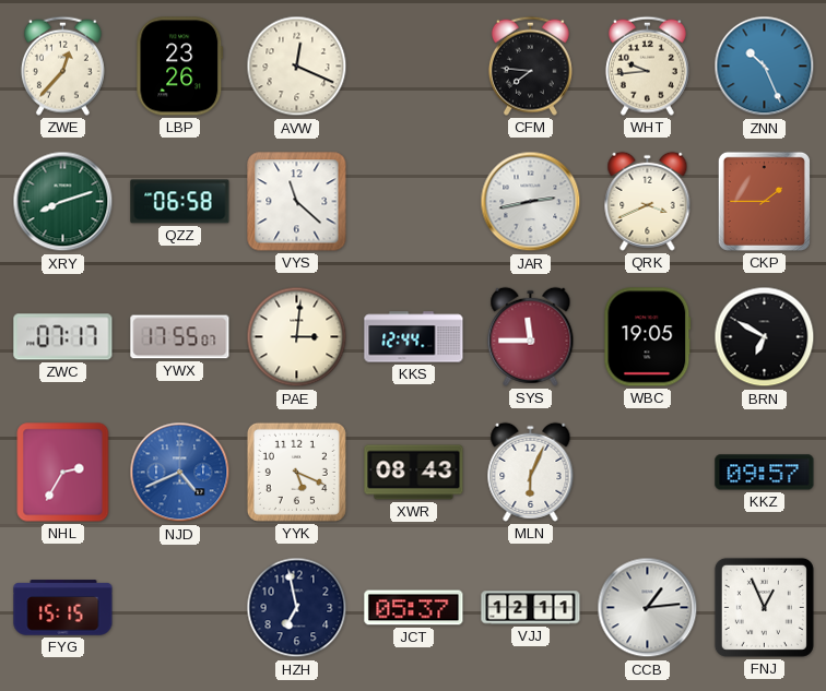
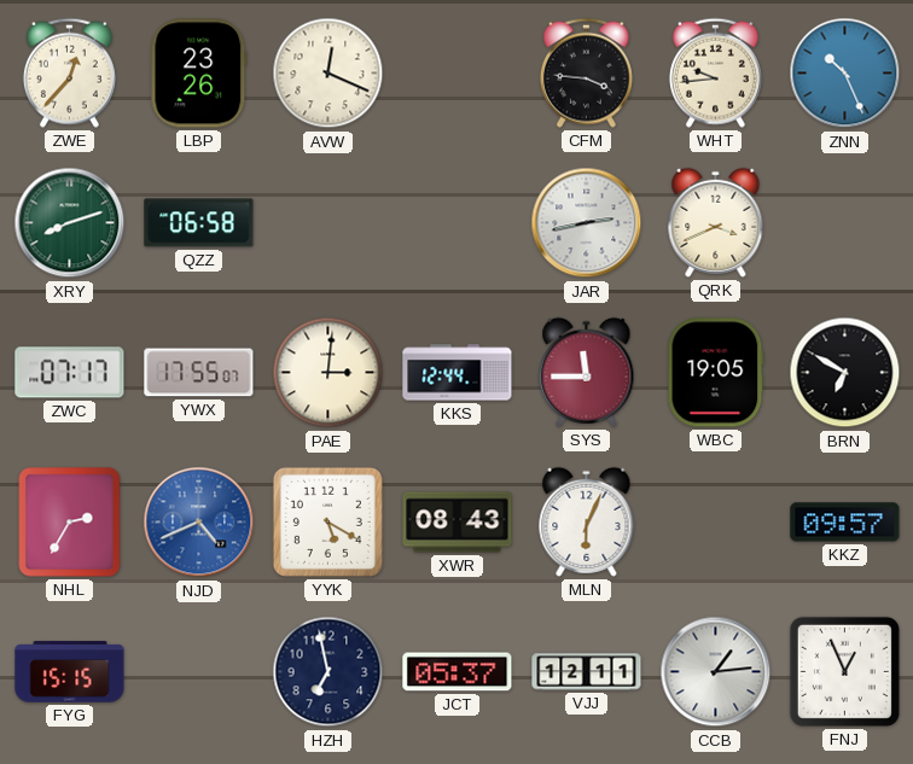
CFM: 7:46 -> 3:46
VYS: 11:22 -> none
CKP: 1:45 -> none
YYK: 5:19 -> 5:20
